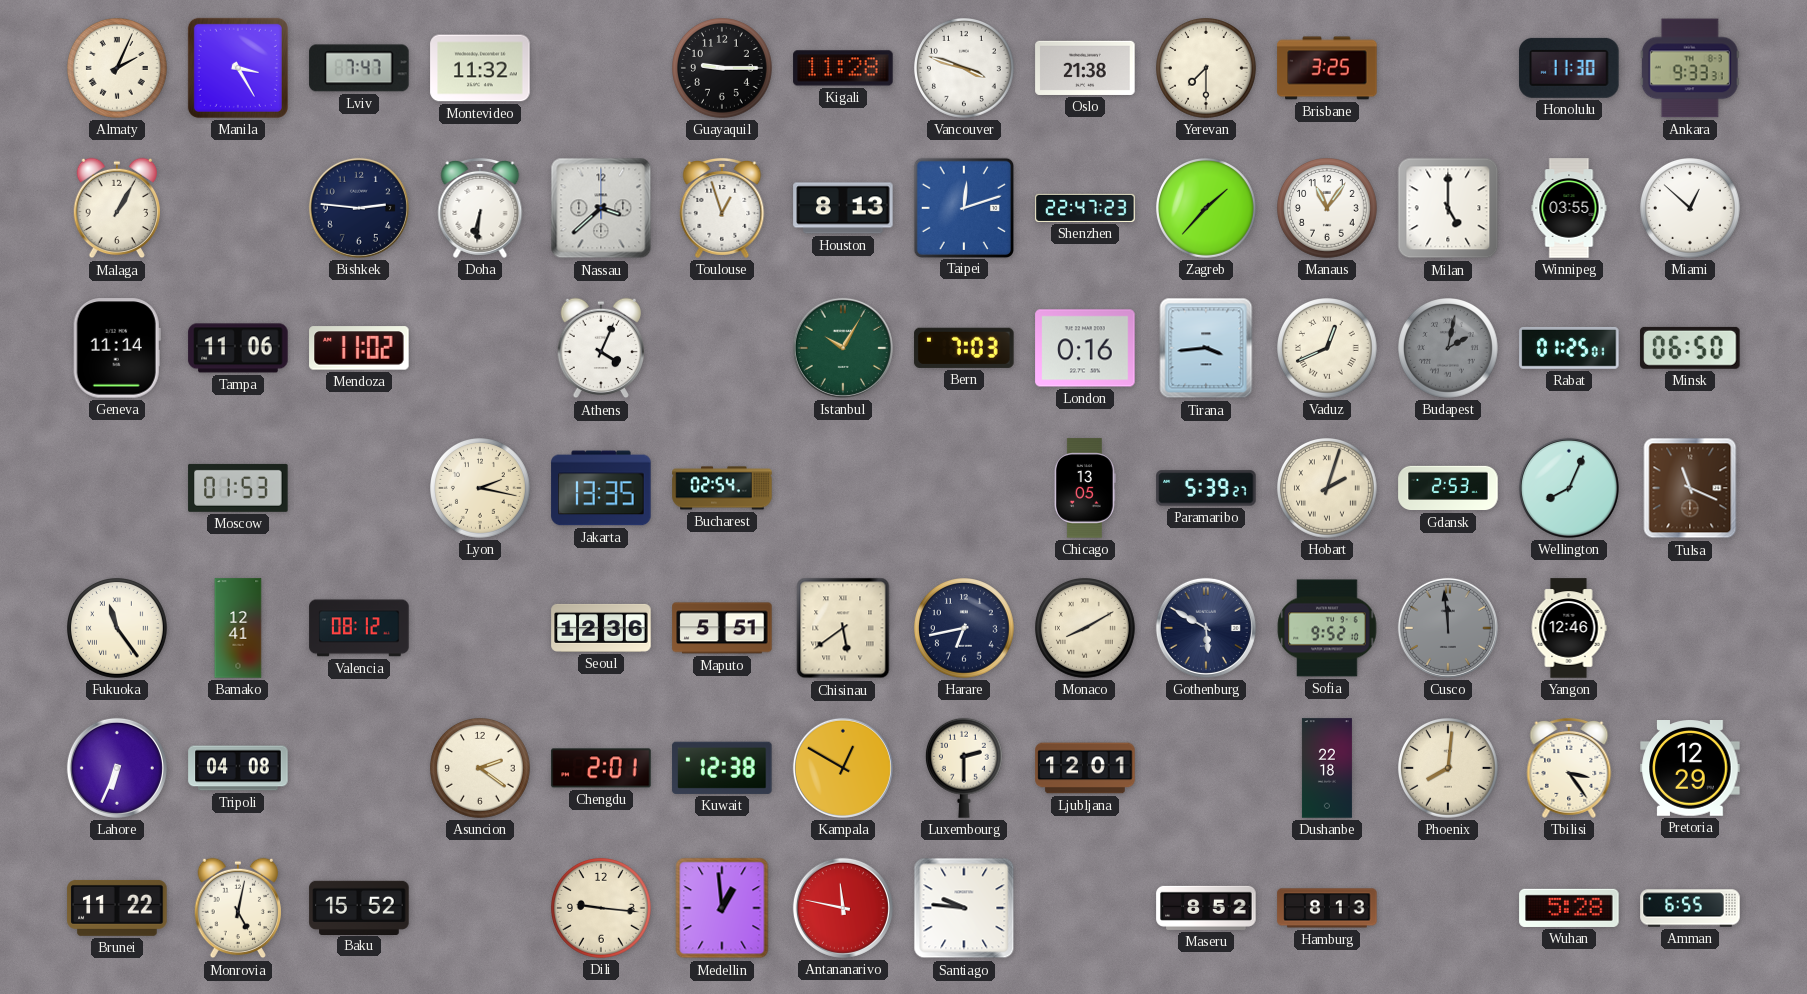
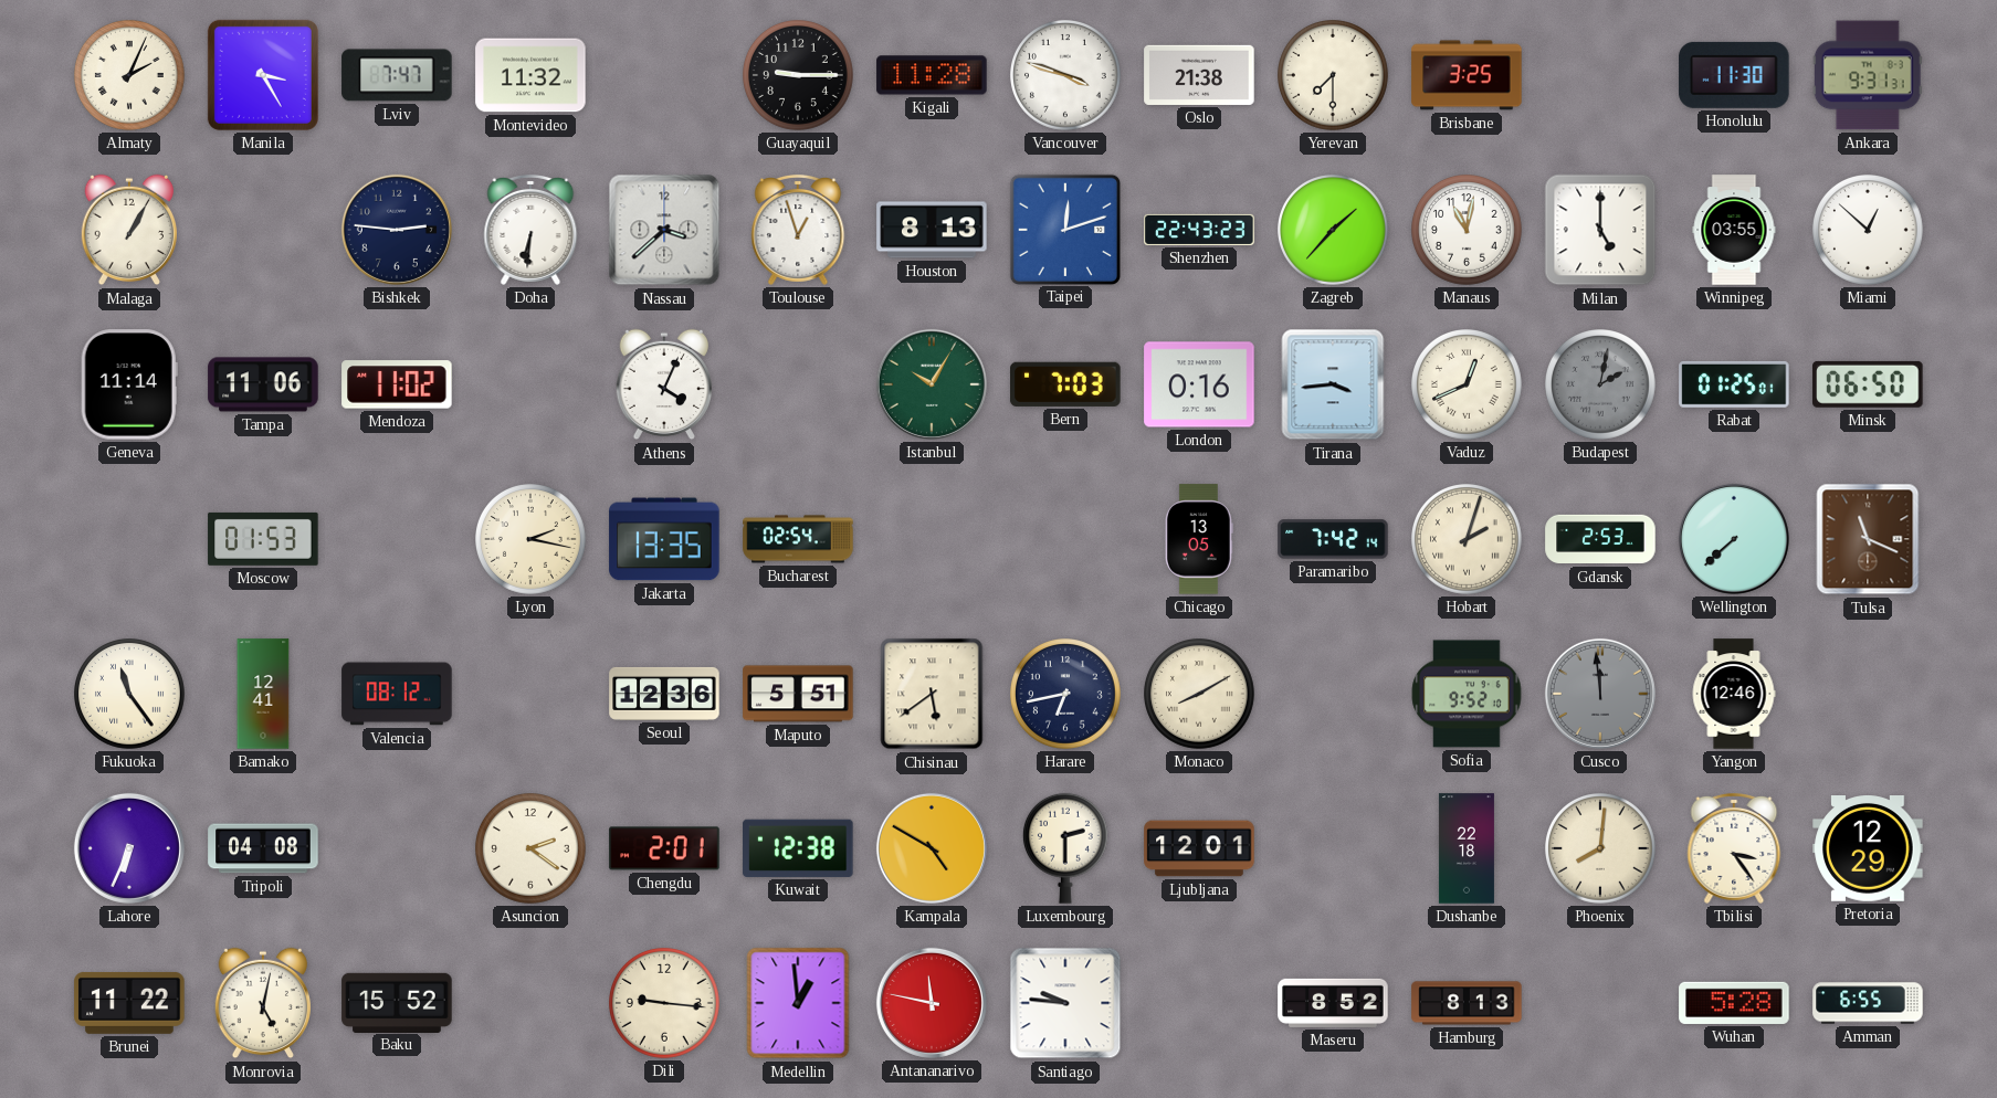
Ankara: 9:33 -> 9:31
Shenzhen: 22:47 -> 22:43
Manaus: 11:06 -> 11:02
Paramaribo: 5:39 -> 7:42
Wellington: 8:04 -> 7:38
Gothenburg: 5:50 -> none
Kampala: 12:50 -> 4:50
